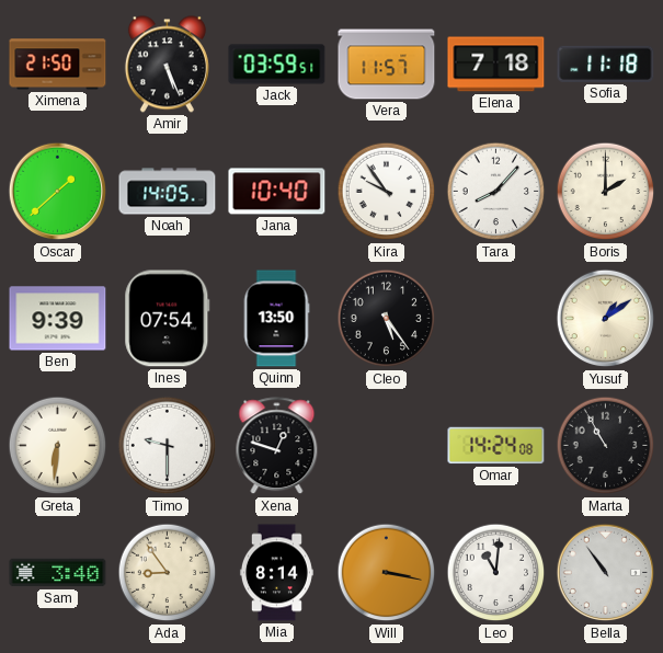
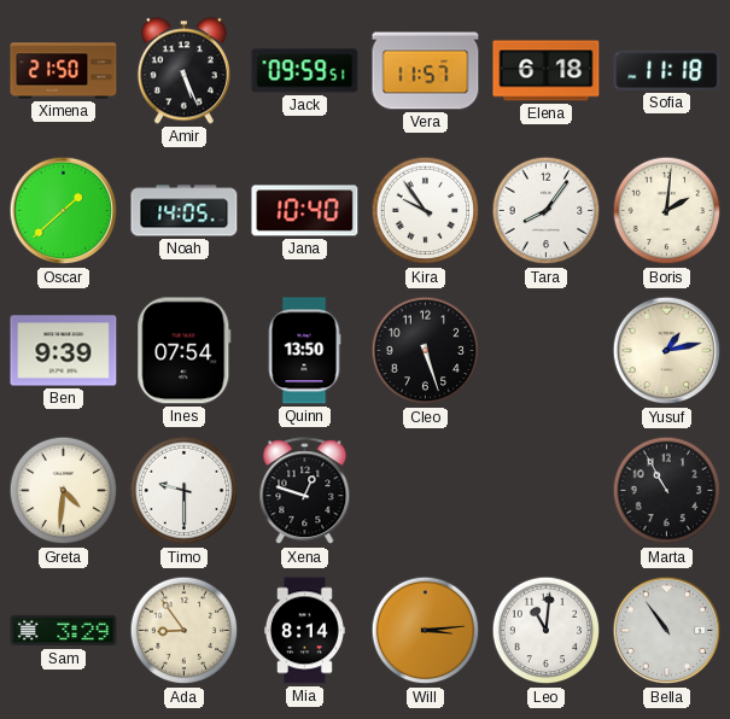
Jack: 03:59 -> 09:59
Elena: 7:18 -> 6:18
Tara: 8:07 -> 8:06
Boris: 2:00 -> 2:01
Cleo: 5:24 -> 5:27
Yusuf: 1:09 -> 1:13
Greta: 6:31 -> 4:31
Omar: 14:24 -> none
Sam: 3:40 -> 3:29
Will: 3:17 -> 3:14
